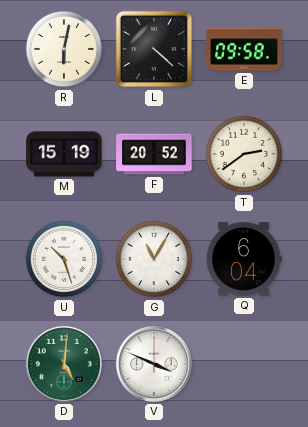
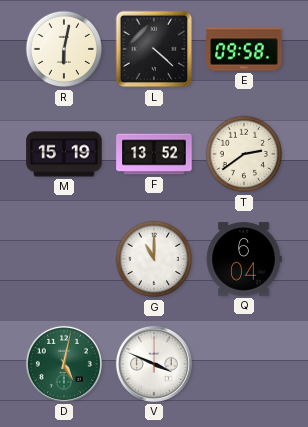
F: 20:52 -> 13:52
U: 10:27 -> none
G: 11:05 -> 11:00
D: 5:01 -> 5:02
